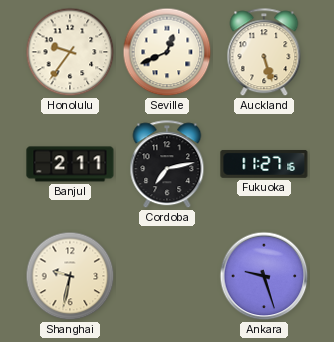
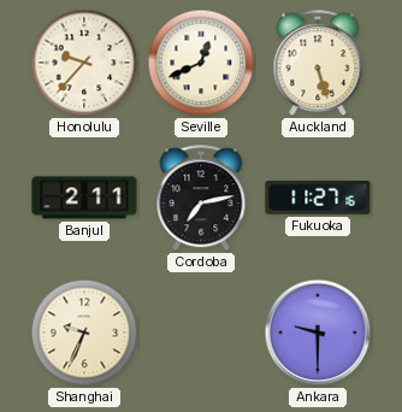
Honolulu: 9:36 -> 9:37
Shanghai: 9:32 -> 9:34
Ankara: 9:27 -> 9:30
